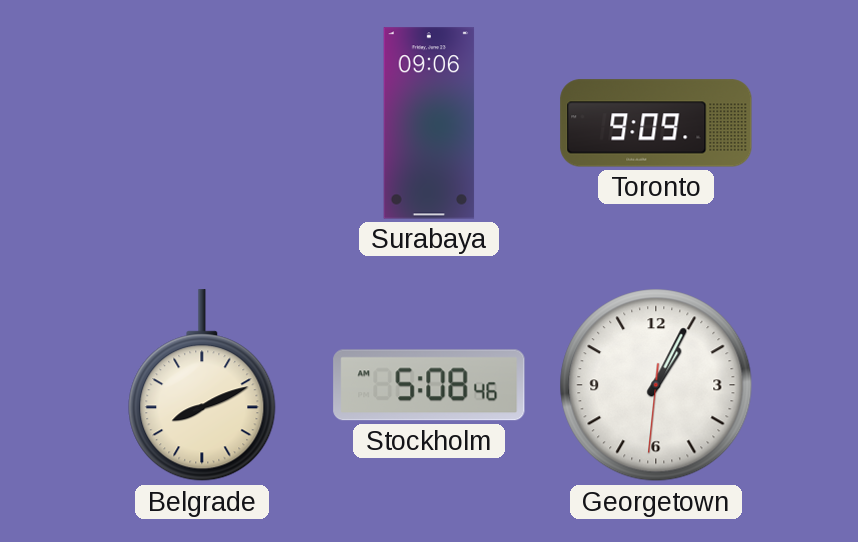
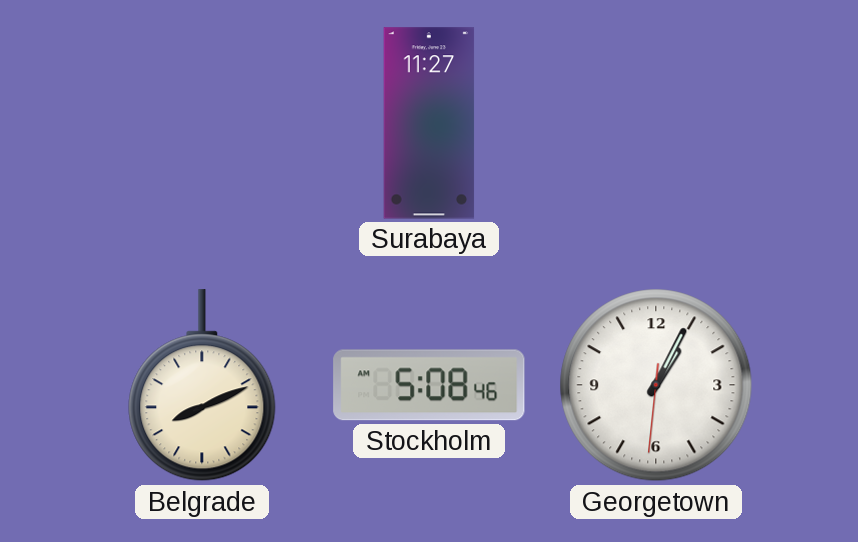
Surabaya: 09:06 -> 11:27
Toronto: 9:09 -> none
